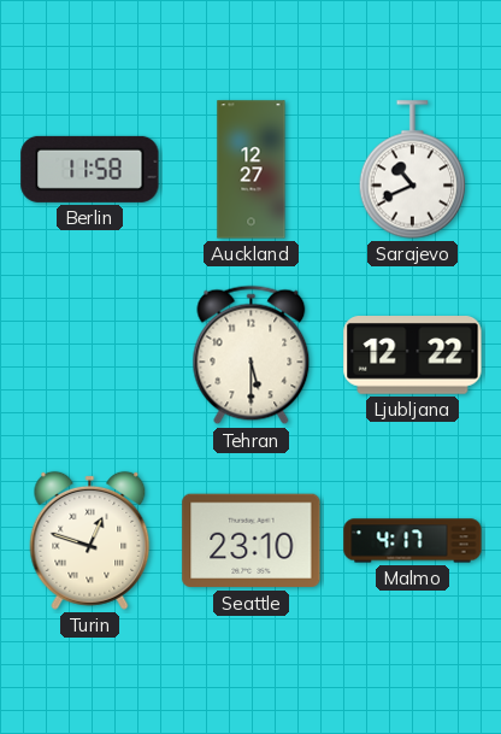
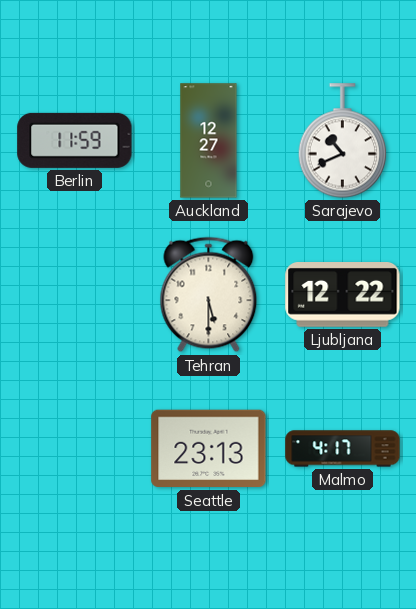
Berlin: 11:58 -> 11:59
Turin: 12:48 -> none
Seattle: 23:10 -> 23:13
